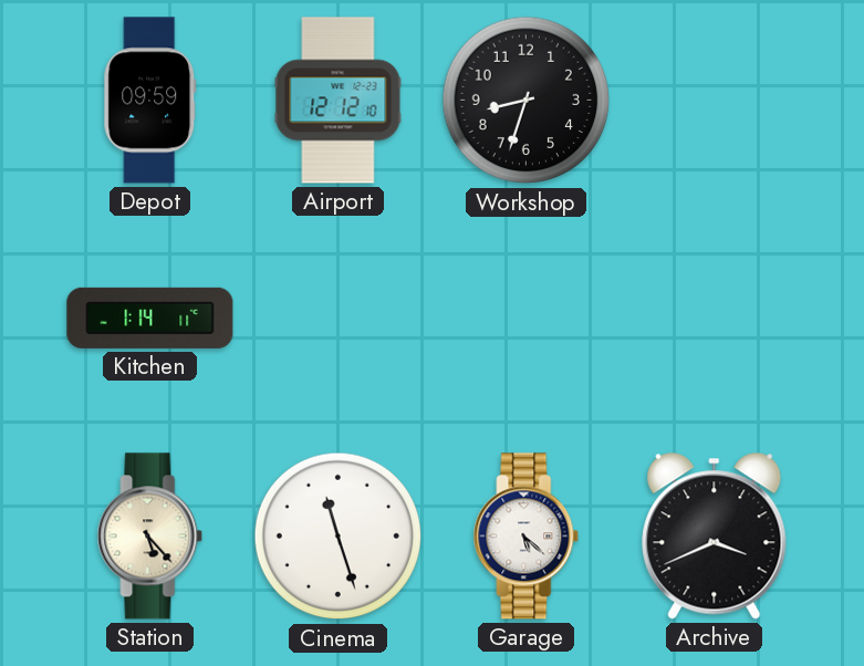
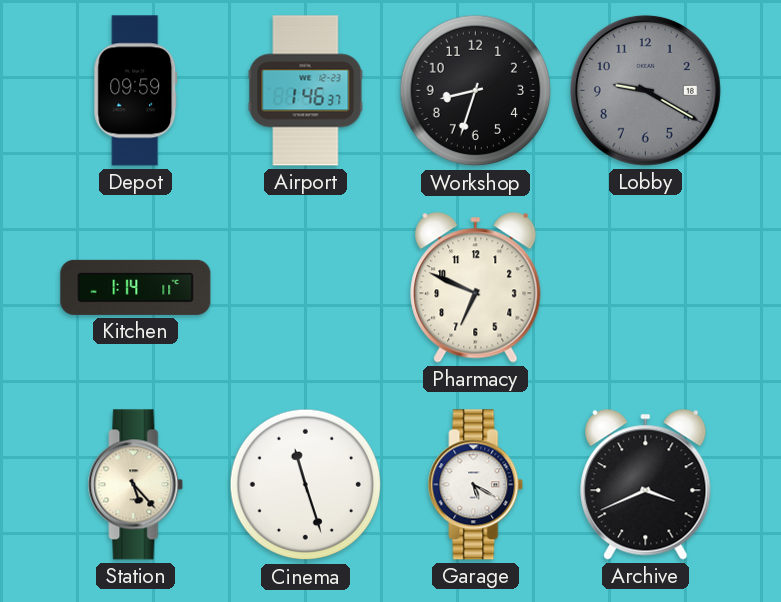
Airport: 12:12 -> 1:46
Lobby: none -> 9:20
Pharmacy: none -> 6:49
Garage: 5:22 -> 5:20
